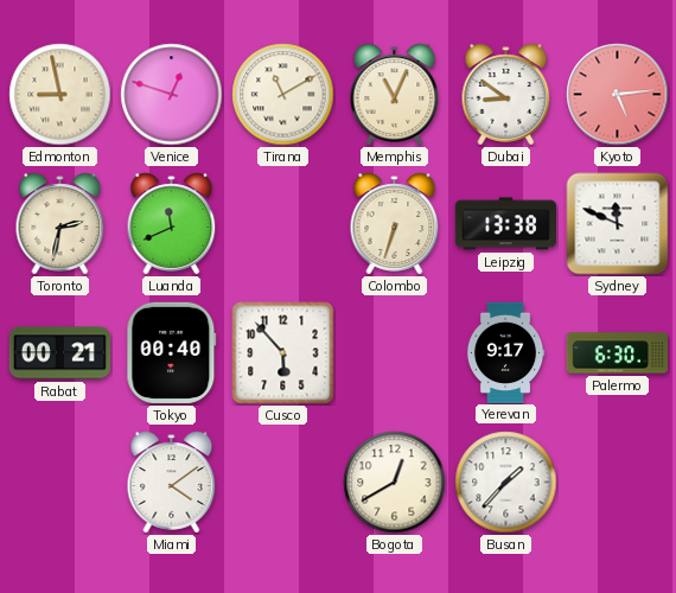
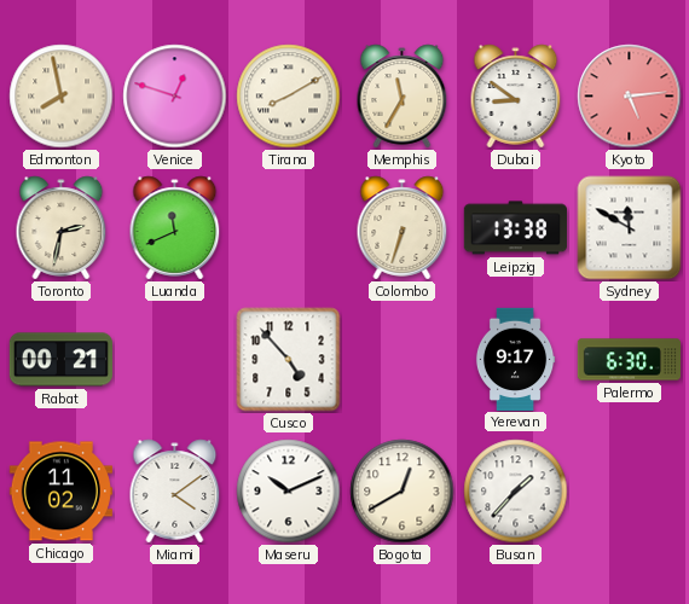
Edmonton: 8:58 -> 7:58
Tirana: 11:10 -> 8:10
Memphis: 11:04 -> 11:35
Sydney: 11:49 -> 11:50
Tokyo: 00:40 -> none
Cusco: 5:53 -> 4:53
Chicago: none -> 11:02
Maseru: none -> 10:11
